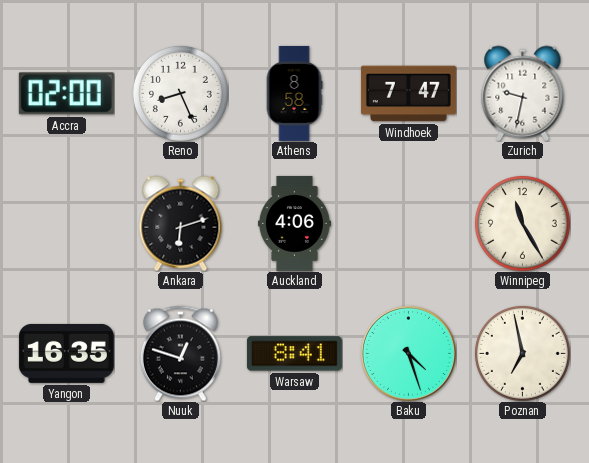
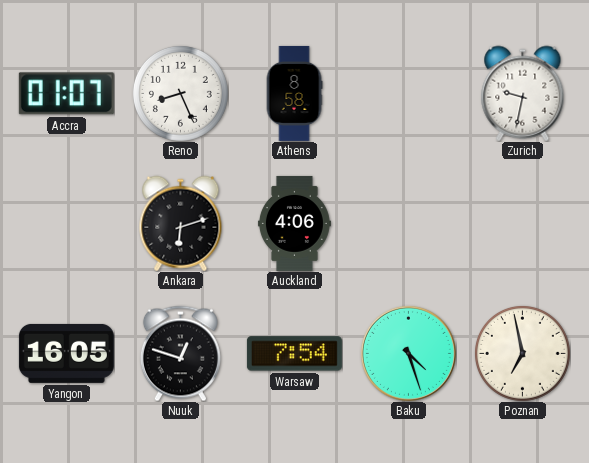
Accra: 02:00 -> 01:07
Windhoek: 7:47 -> none
Winnipeg: 11:25 -> none
Yangon: 16:35 -> 16:05
Warsaw: 8:41 -> 7:54
